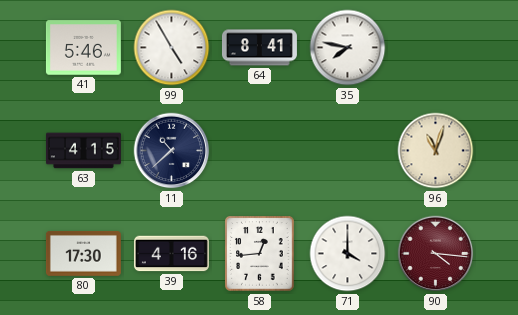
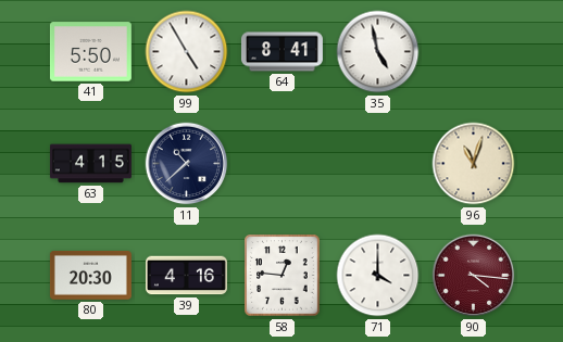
41: 5:46 -> 5:50
35: 7:47 -> 4:58
80: 17:30 -> 20:30
58: 12:44 -> 12:46
